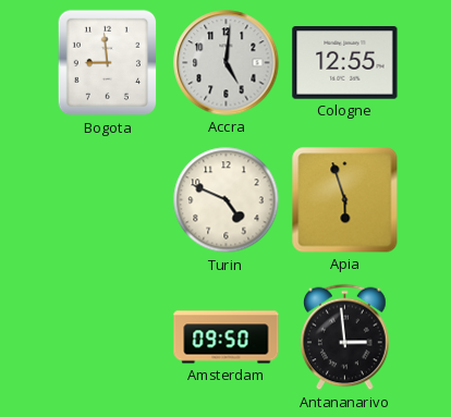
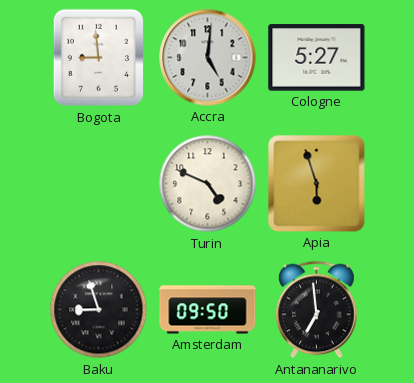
Cologne: 12:55 -> 5:27
Baku: none -> 8:57
Antananarivo: 2:59 -> 6:59
